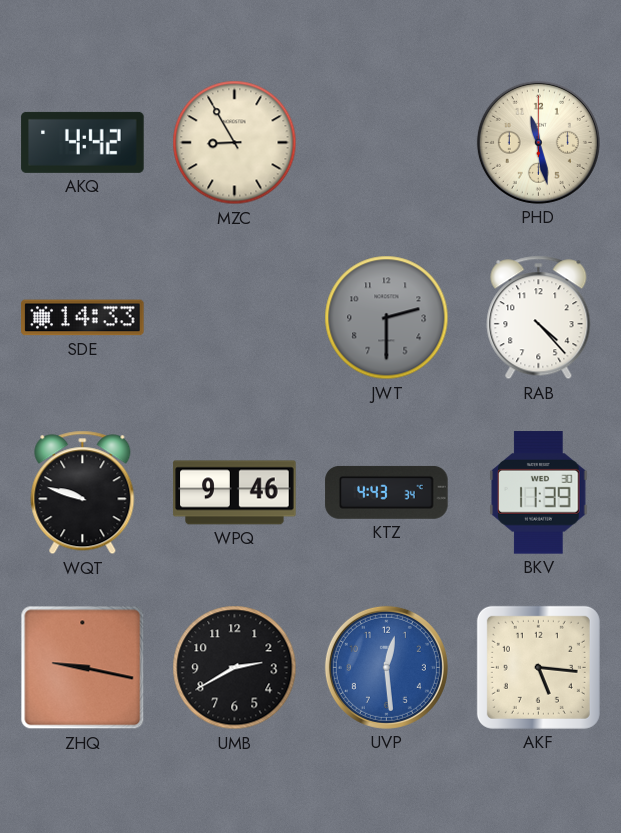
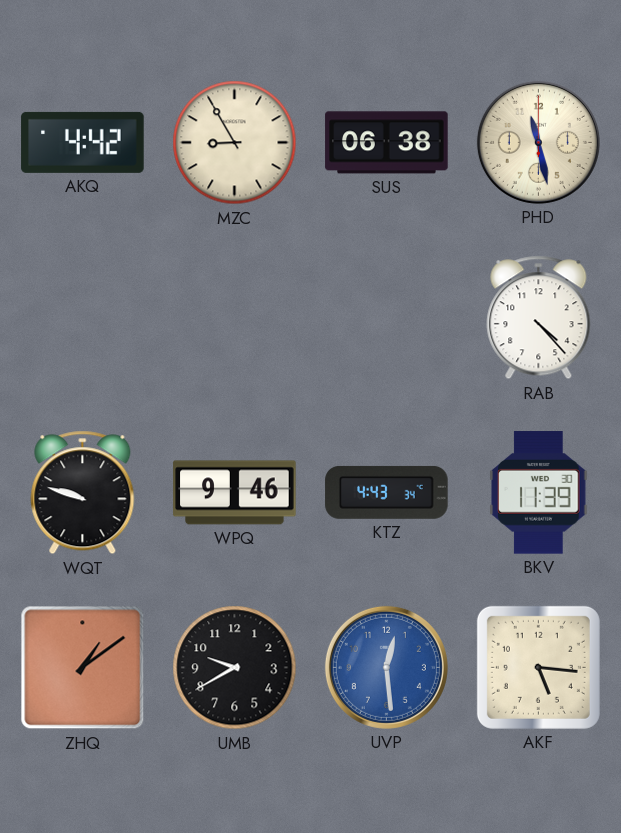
SUS: none -> 06:38
SDE: 14:33 -> none
JWT: 2:30 -> none
ZHQ: 9:17 -> 1:09
UMB: 2:40 -> 9:40
